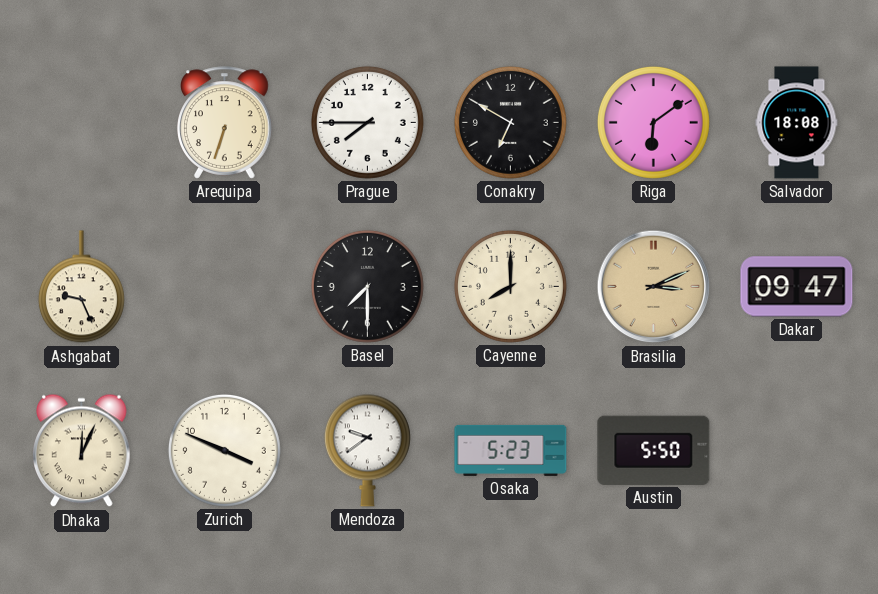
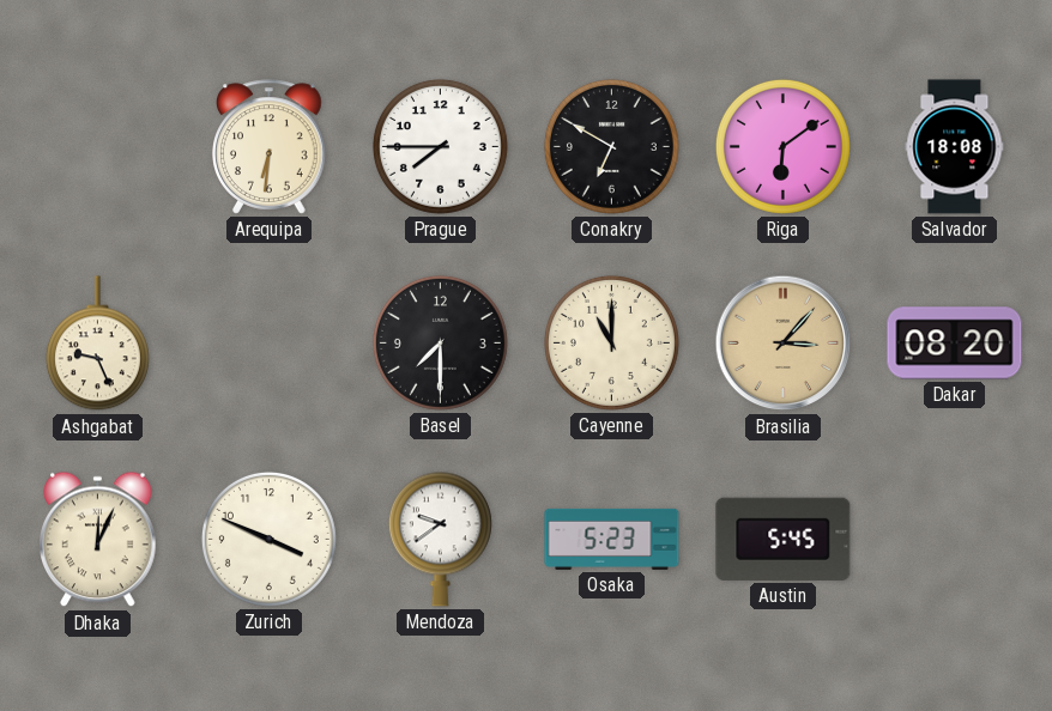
Arequipa: 6:33 -> 6:31
Cayenne: 8:00 -> 11:00
Brasilia: 3:11 -> 3:07
Dakar: 09:47 -> 08:20
Austin: 5:50 -> 5:45
